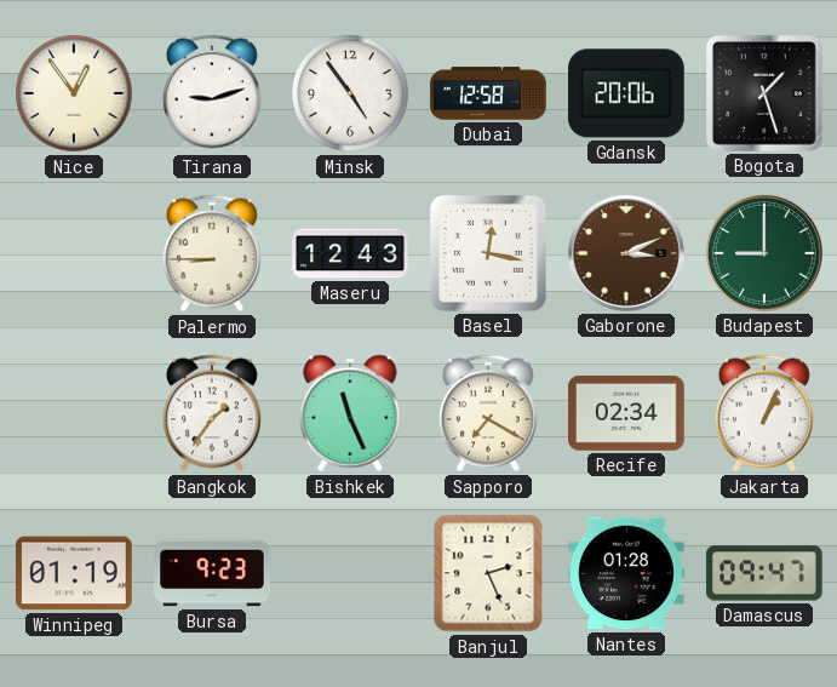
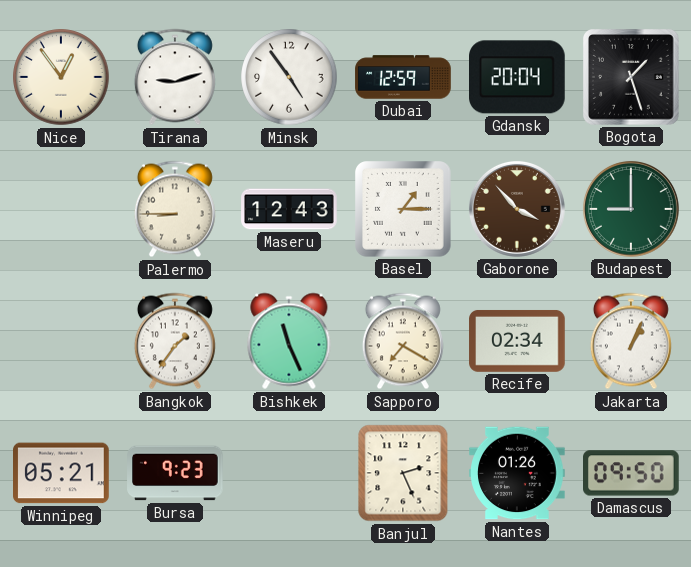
Dubai: 12:58 -> 12:59
Gdansk: 20:06 -> 20:04
Basel: 12:17 -> 1:15
Gaborone: 3:11 -> 3:53
Winnipeg: 01:19 -> 05:21
Nantes: 01:28 -> 01:26
Damascus: 09:47 -> 09:50
